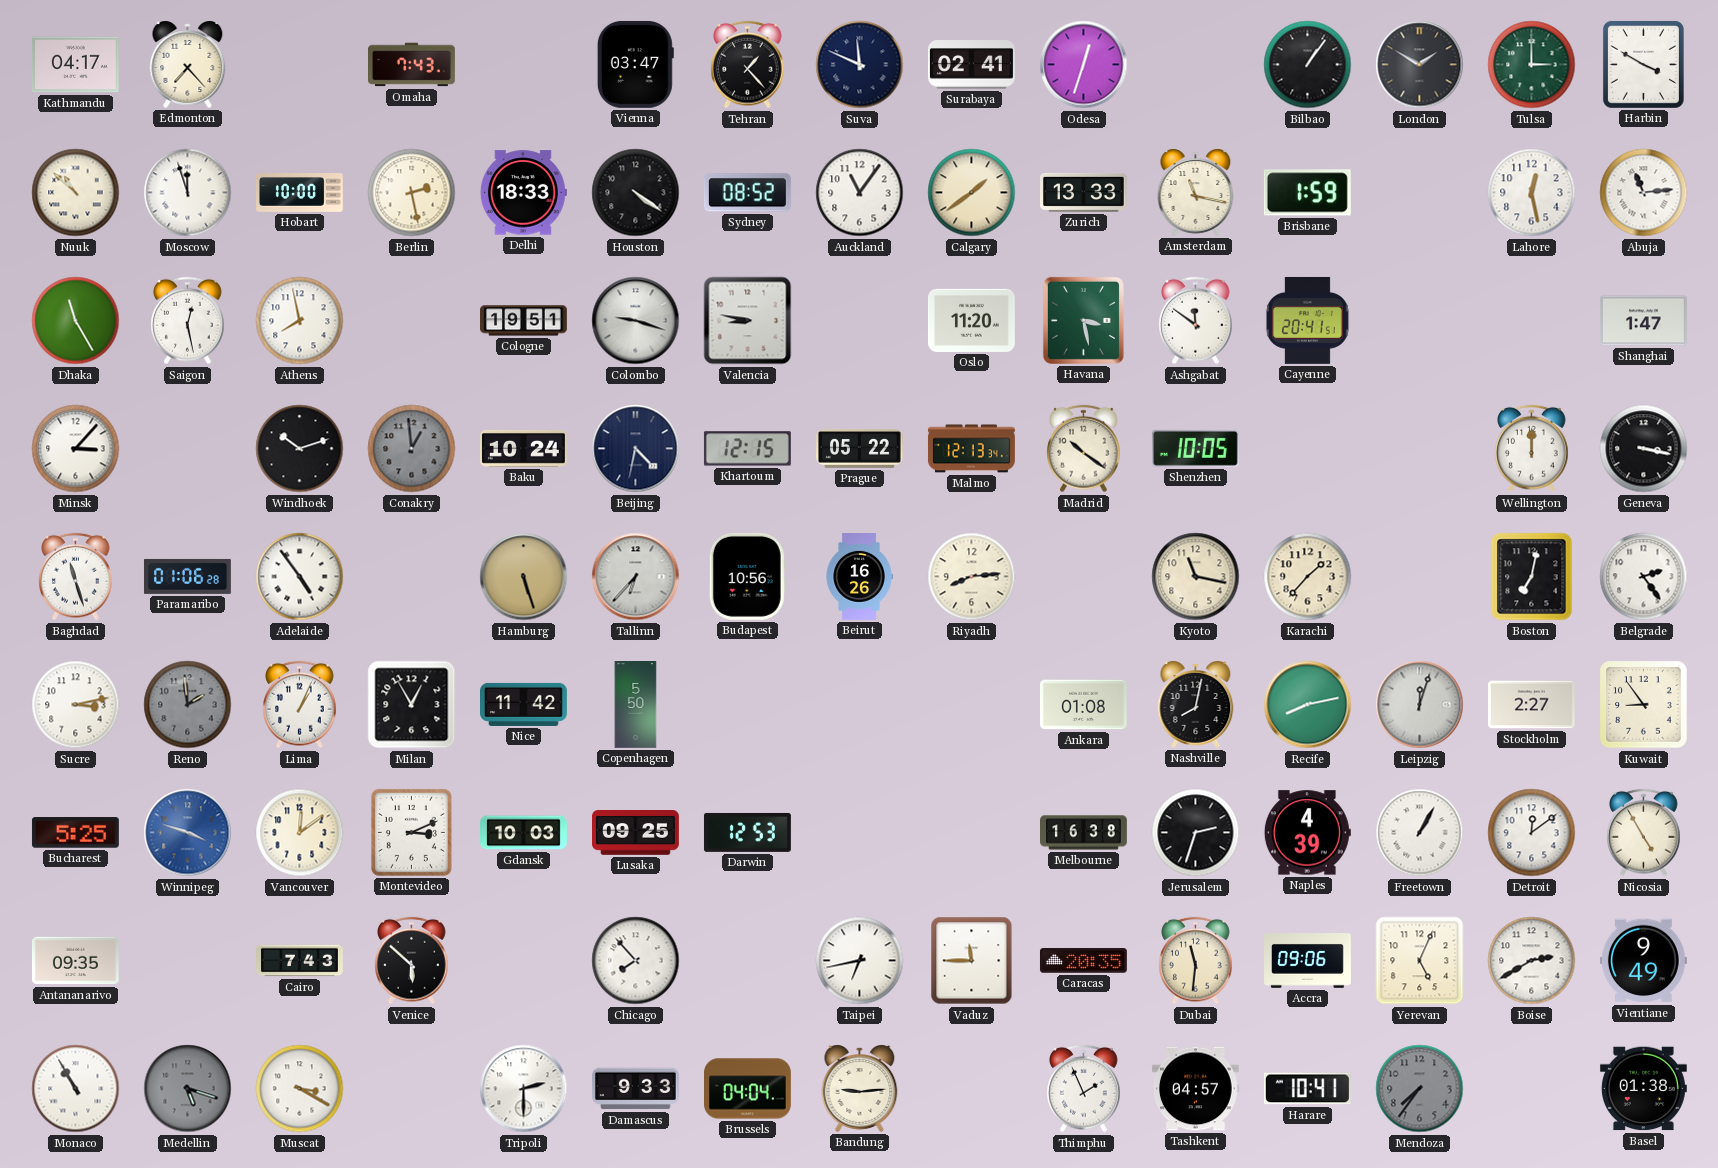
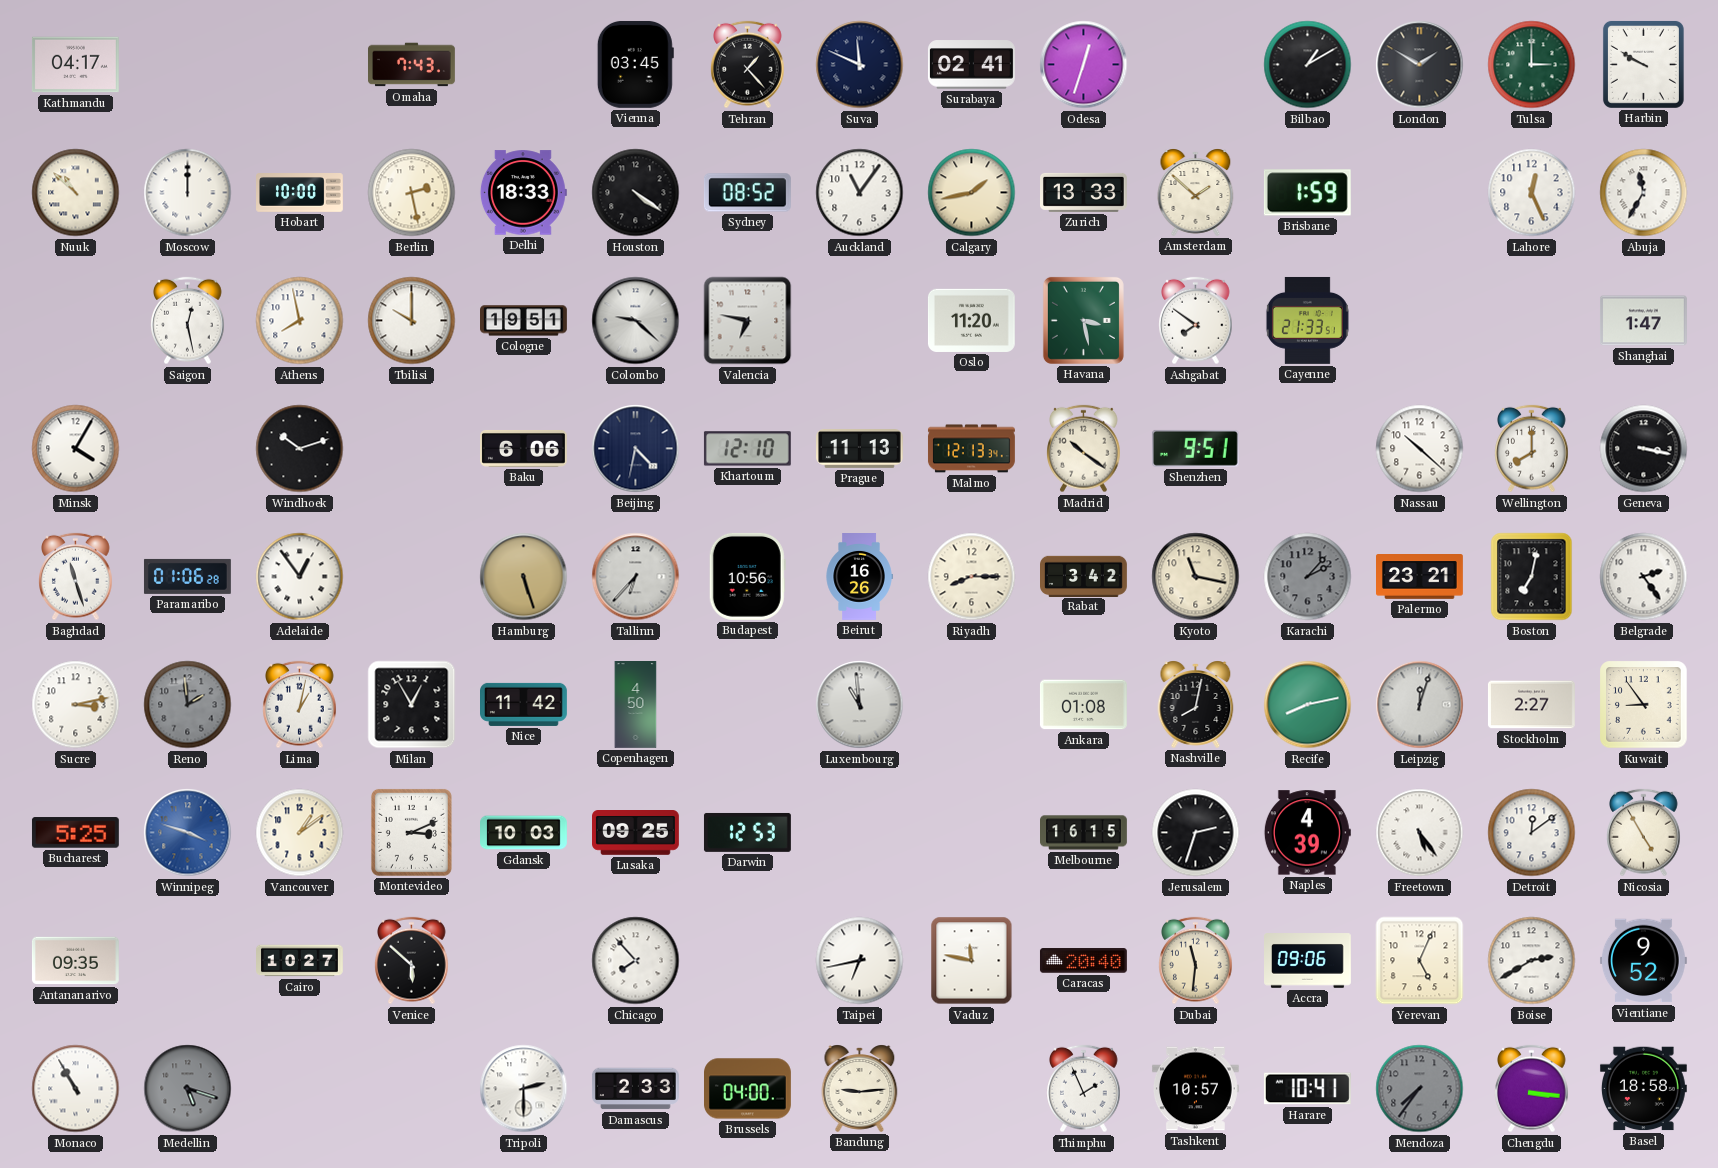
Edmonton: 7:23 -> none
Vienna: 03:47 -> 03:45
Bilbao: 1:06 -> 1:10
Harbin: 3:50 -> 9:50
Moscow: 11:57 -> 12:00
Calgary: 1:39 -> 1:43
Amsterdam: 11:17 -> 1:52
Lahore: 12:28 -> 12:26
Abuja: 11:14 -> 11:35
Dhaka: 11:25 -> none
Tbilisi: none -> 10:00
Colombo: 9:18 -> 9:22
Valencia: 8:47 -> 6:47
Ashgabat: 11:51 -> 7:51
Cayenne: 20:41 -> 21:33
Minsk: 3:07 -> 4:05
Conakry: 12:59 -> none
Baku: 10:24 -> 6:06
Khartoum: 12:15 -> 12:10
Prague: 05:22 -> 11:13
Shenzhen: 10:05 -> 9:51
Nassau: none -> 10:22
Wellington: 12:00 -> 8:00
Adelaide: 4:54 -> 12:54
Riyadh: 8:14 -> 8:15
Rabat: none -> 3:42
Karachi: 1:37 -> 2:07
Karachi dial: cream -> grey
Palermo: none -> 23:21
Lima: 1:04 -> 1:02
Copenhagen: 5:50 -> 4:50
Luxembourg: none -> 10:59
Vancouver: 12:09 -> 1:09
Melbourne: 16:38 -> 16:15
Freetown: 1:05 -> 5:24
Cairo: 7:43 -> 10:27
Vaduz: 11:45 -> 11:47
Caracas: 20:35 -> 20:40
Vientiane: 9:49 -> 9:52
Muscat: 3:20 -> none
Damascus: 9:33 -> 2:33
Brussels: 04:04 -> 04:00
Tashkent: 04:57 -> 10:57
Chengdu: none -> 3:16
Basel: 01:38 -> 18:58
